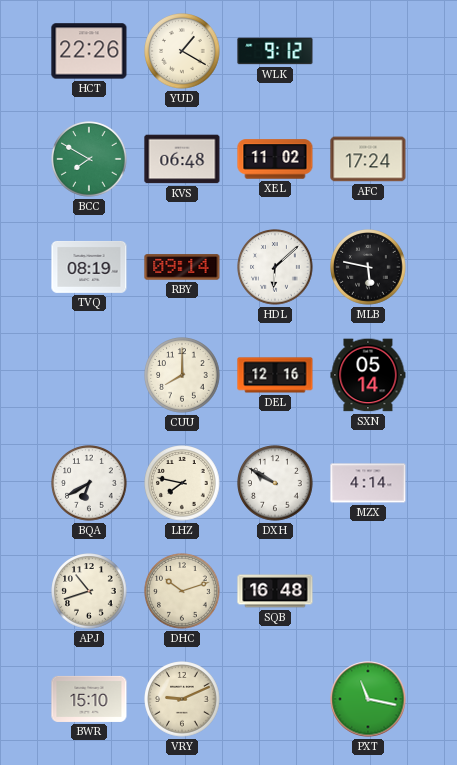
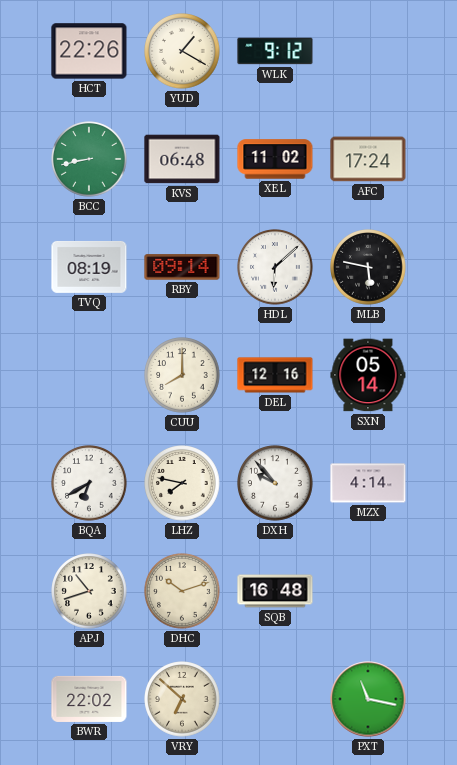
BCC: 7:50 -> 8:43
DXH: 9:50 -> 9:53
BWR: 15:10 -> 22:02
VRY: 9:11 -> 6:52
